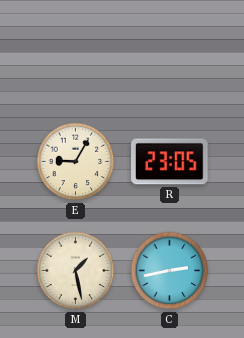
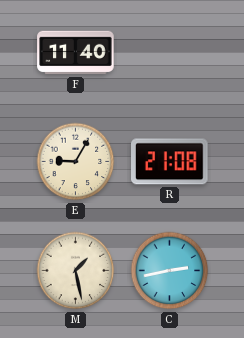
F: none -> 11:40
R: 23:05 -> 21:08
